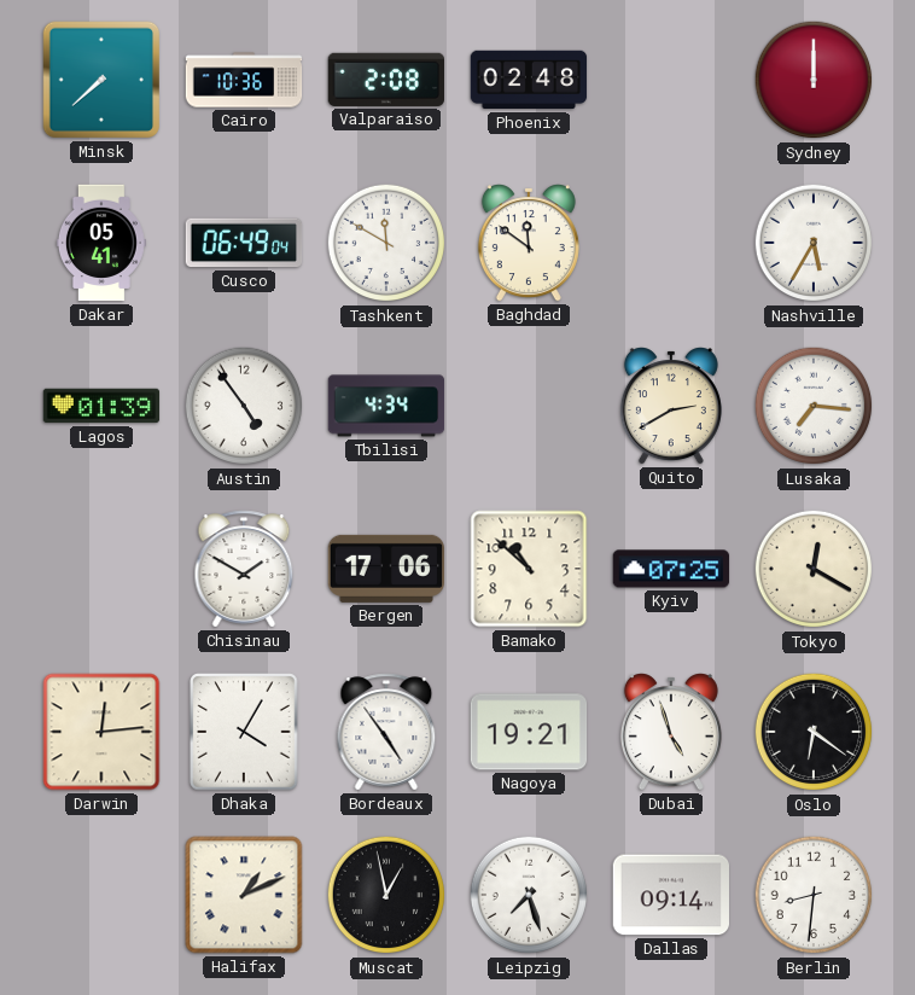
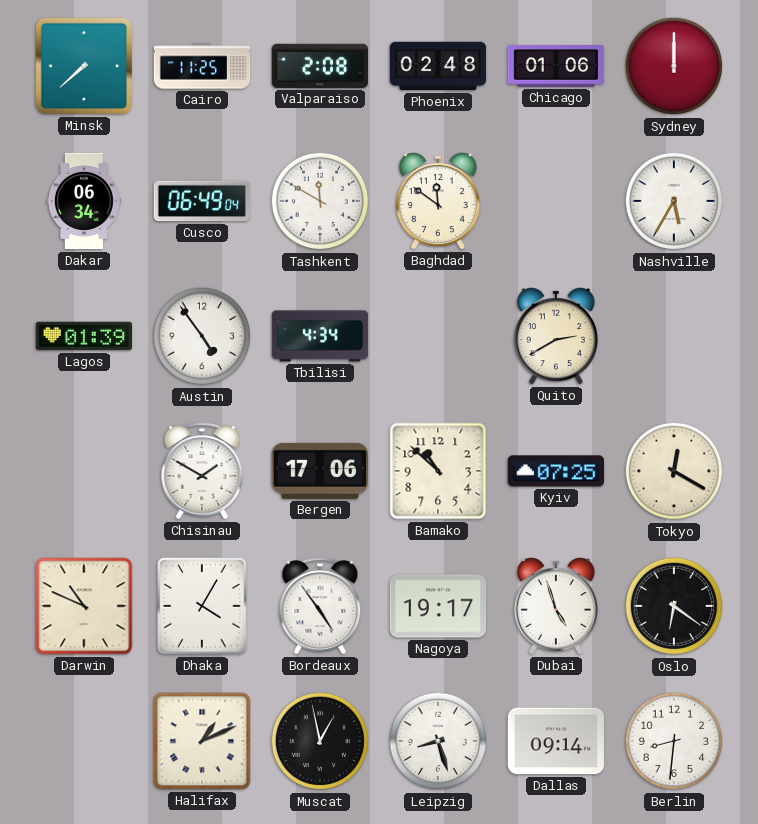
Cairo: 10:36 -> 11:25
Chicago: none -> 01:06
Dakar: 05:41 -> 06:34
Lusaka: 7:16 -> none
Darwin: 12:14 -> 10:49
Nagoya: 19:21 -> 19:17
Leipzig: 7:27 -> 8:27
